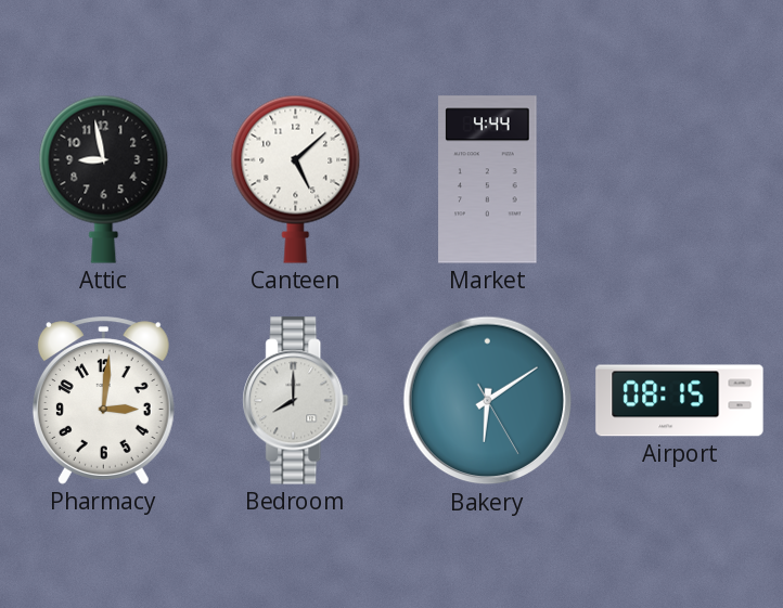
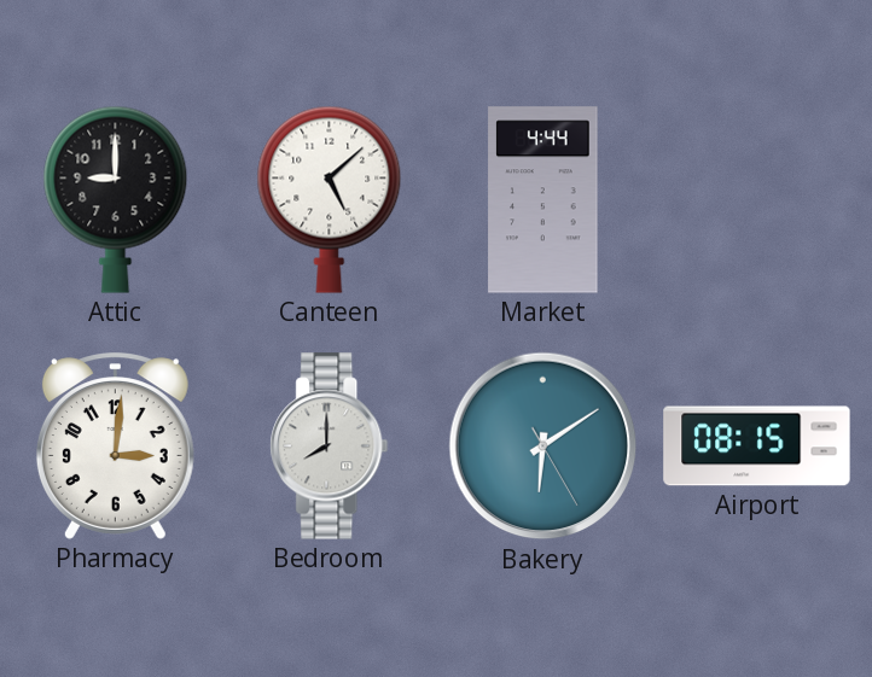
Attic: 8:58 -> 9:00
